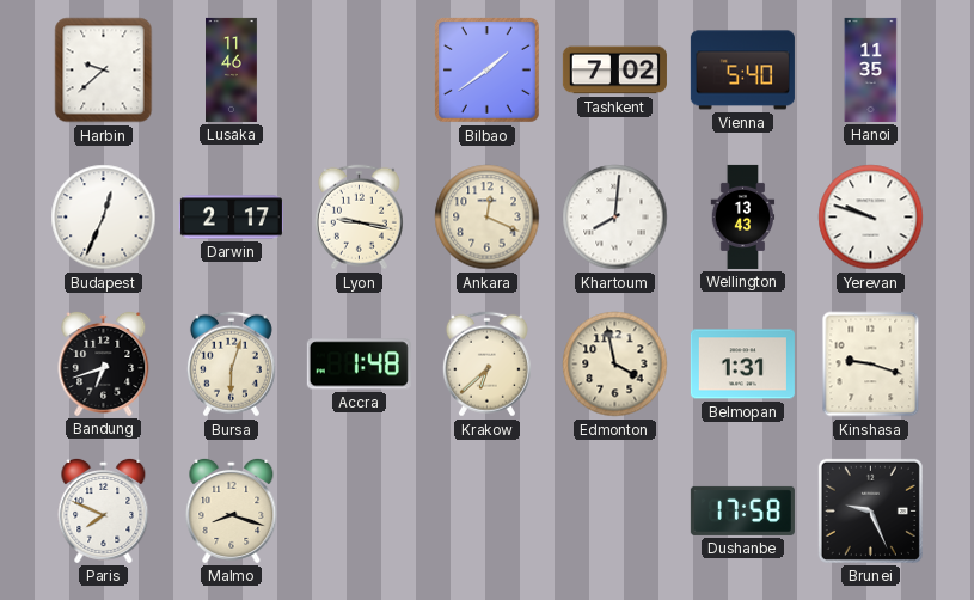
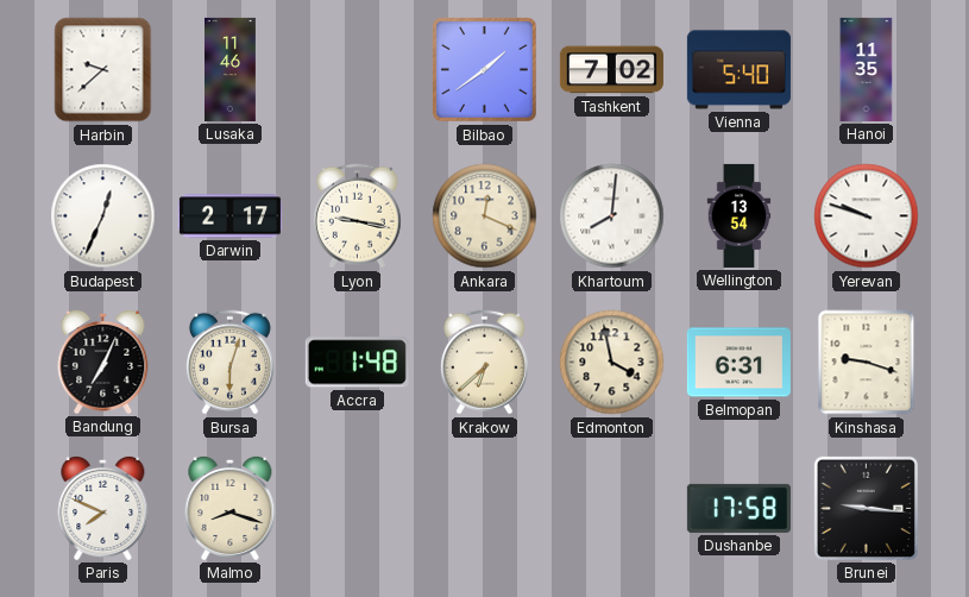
Wellington: 13:43 -> 13:54
Bandung: 6:42 -> 7:04
Belmopan: 1:31 -> 6:31
Brunei: 9:26 -> 9:16
